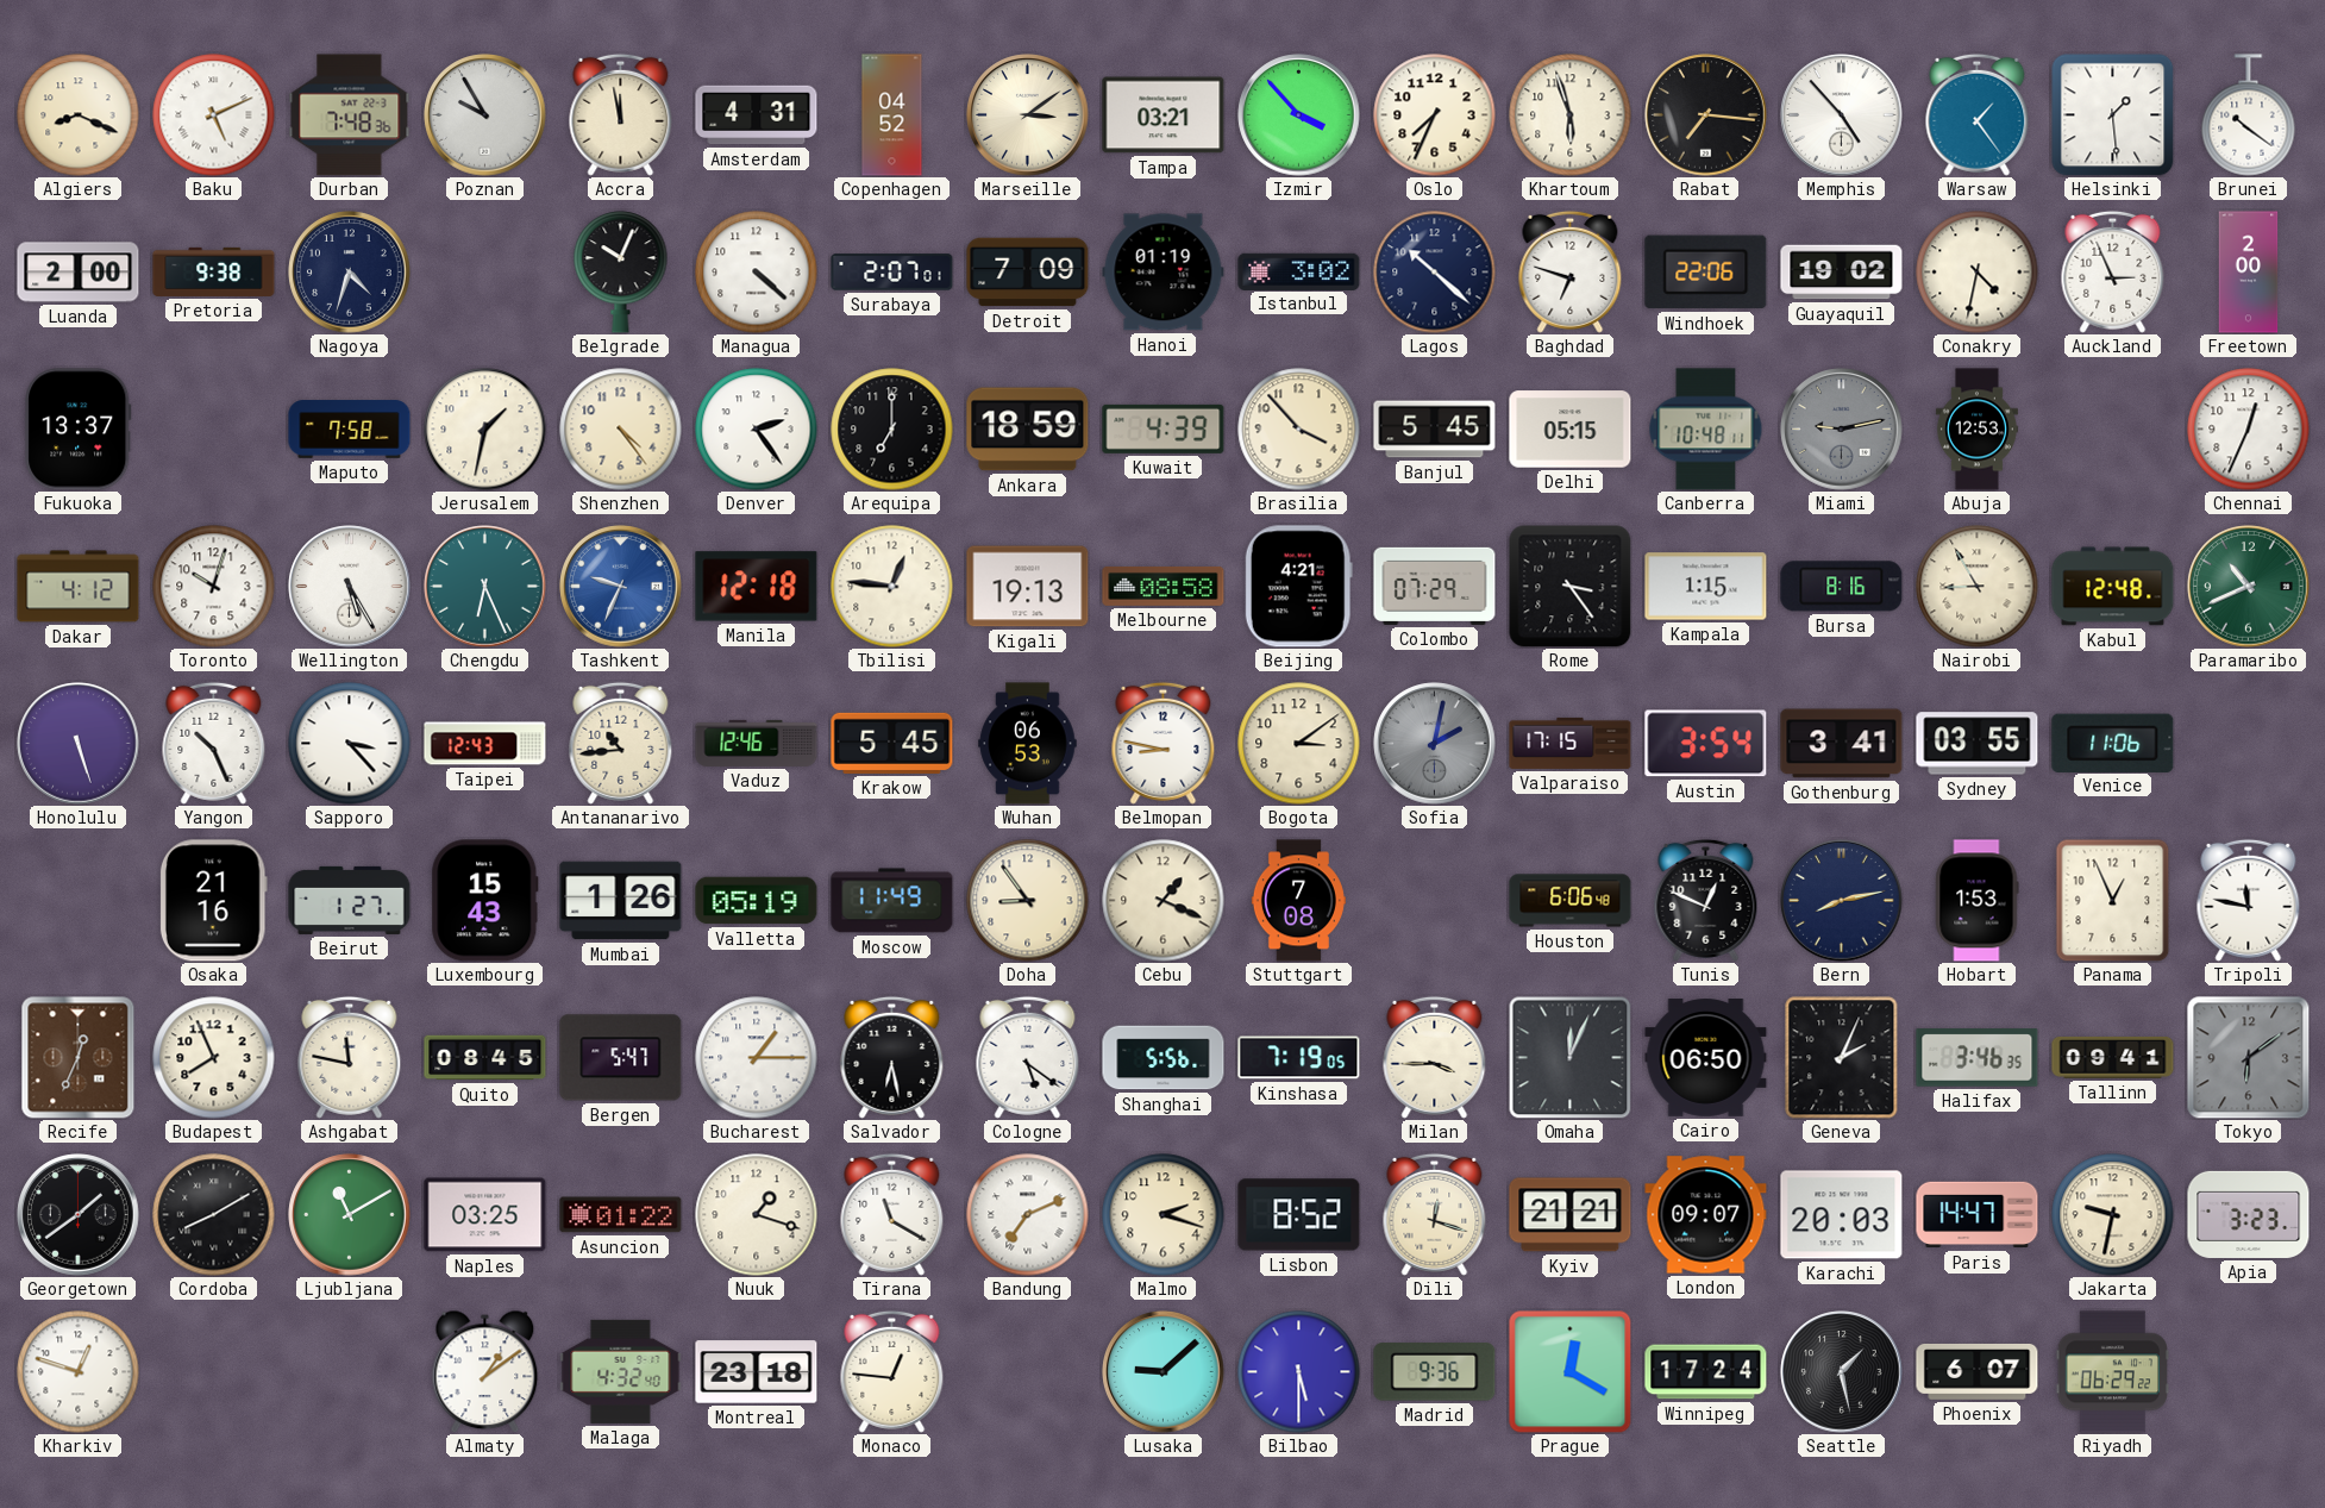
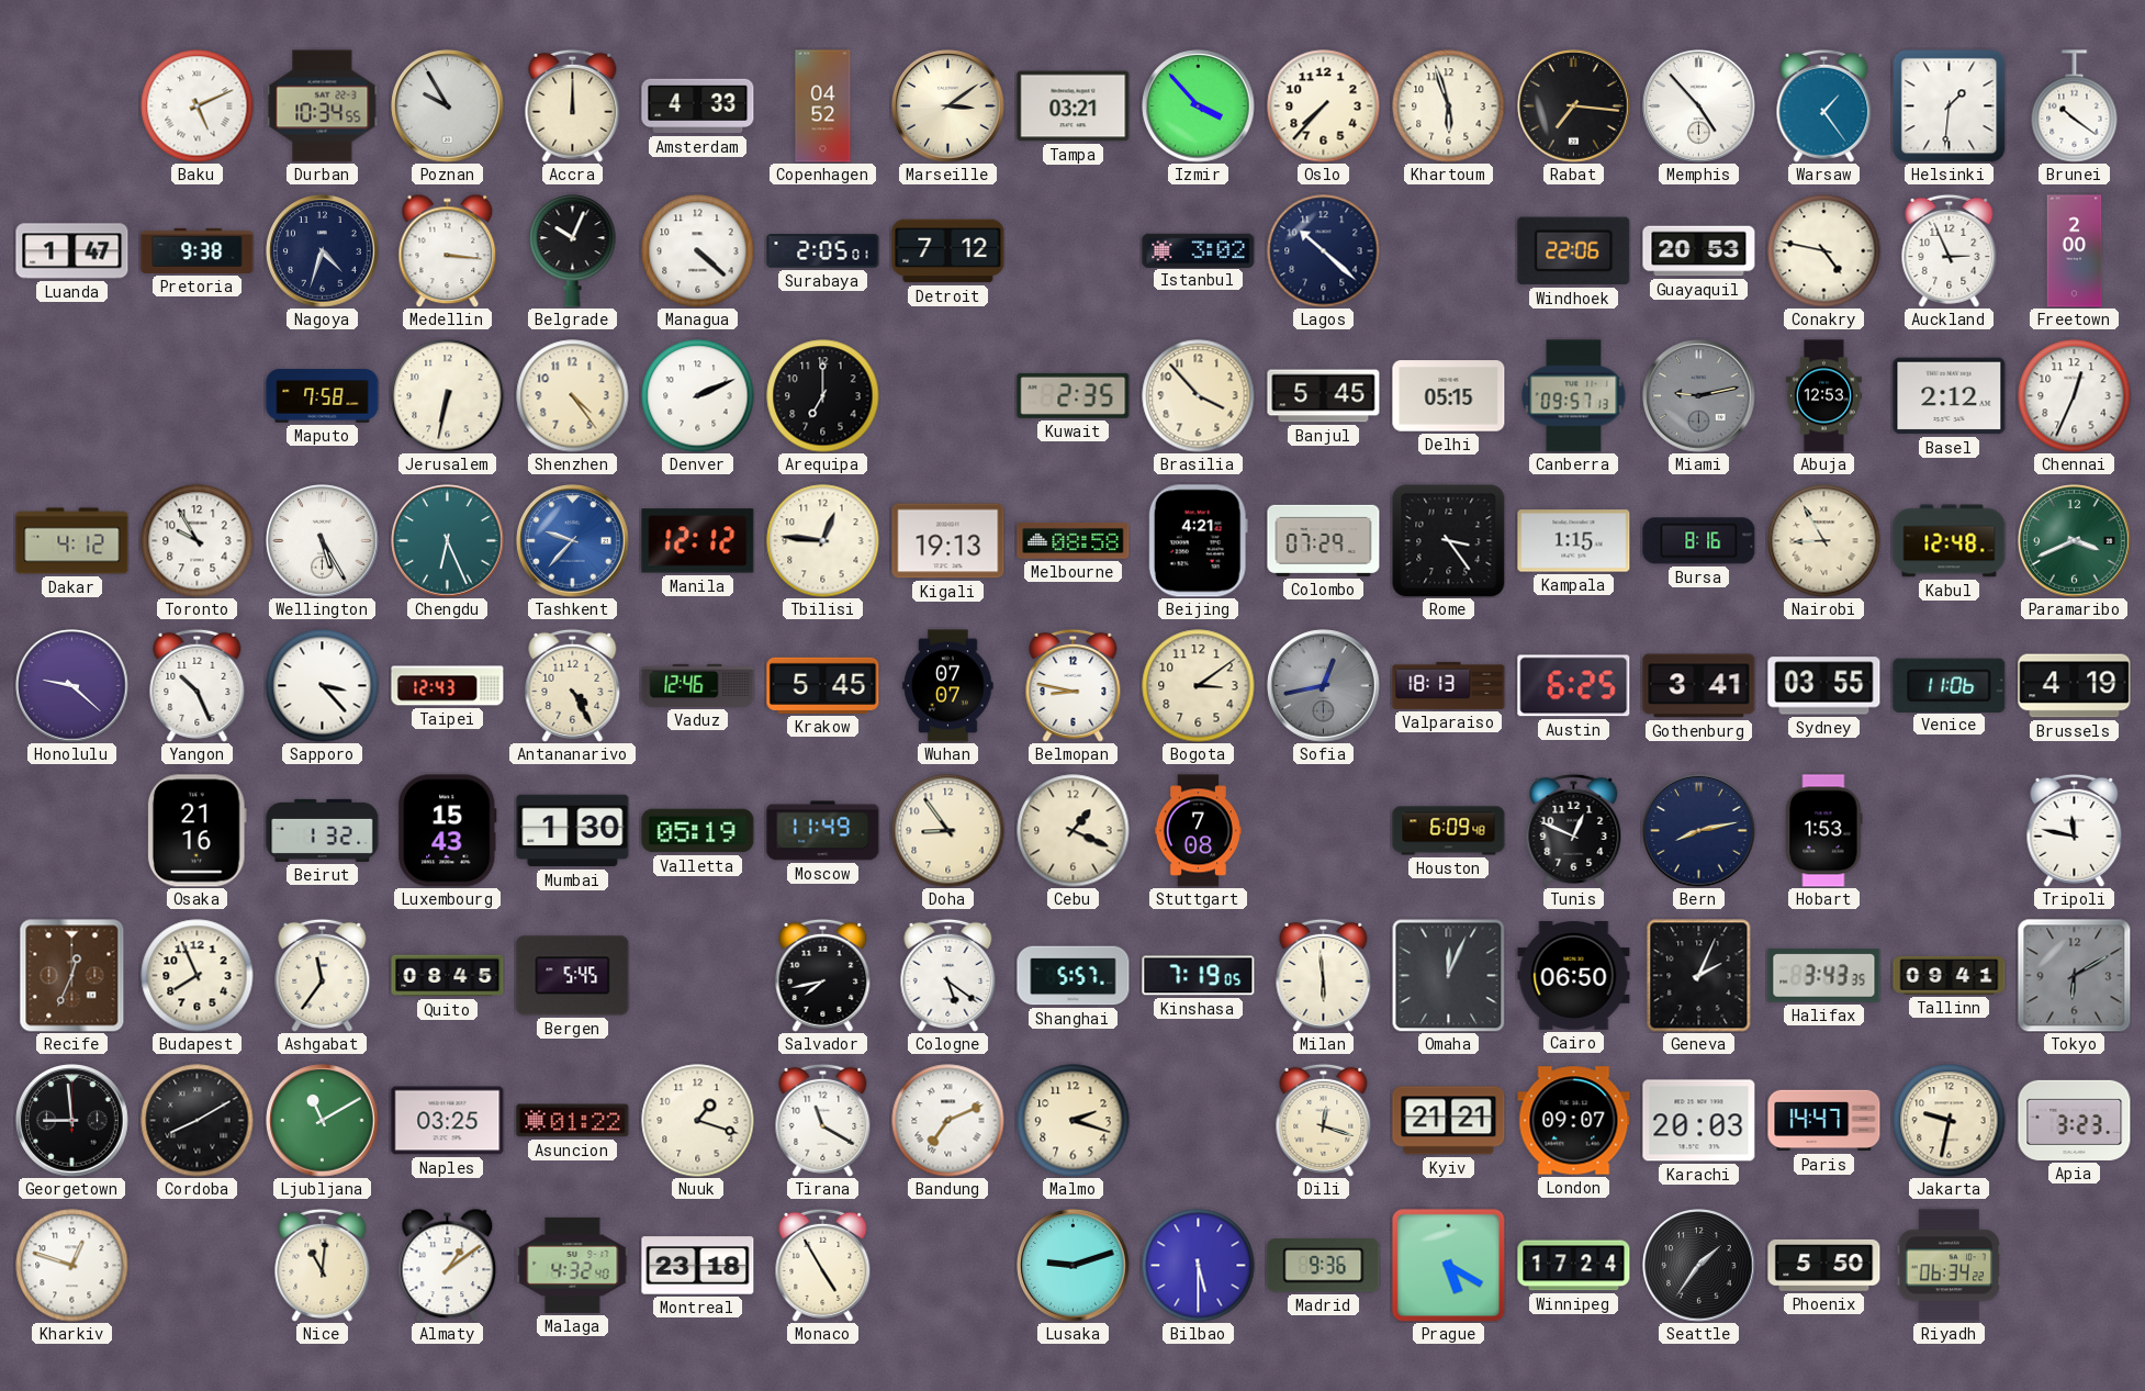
Algiers: 8:19 -> none
Durban: 7:48 -> 10:34
Accra: 11:58 -> 12:00
Amsterdam: 4:31 -> 4:33
Oslo: 7:34 -> 7:37
Helsinki: 1:29 -> 1:31
Luanda: 2:00 -> 1:47
Medellin: none -> 3:16
Surabaya: 2:07 -> 2:05
Detroit: 7:09 -> 7:12
Hanoi: 01:19 -> none
Baghdad: 6:48 -> none
Guayaquil: 19:02 -> 20:53
Conakry: 4:32 -> 4:47
Fukuoka: 13:37 -> none
Jerusalem: 1:32 -> 6:32
Denver: 2:24 -> 2:11
Ankara: 18:59 -> none
Kuwait: 4:39 -> 2:35
Canberra: 10:48 -> 09:57
Basel: none -> 2:12
Toronto: 10:03 -> 9:55
Tashkent: 9:34 -> 9:37
Manila: 12:18 -> 12:12
Paramaribo: 10:41 -> 3:41
Honolulu: 5:27 -> 9:22
Antananarivo: 10:44 -> 4:25
Wuhan: 06:53 -> 07:07
Sofia: 2:02 -> 12:43
Valparaiso: 17:15 -> 18:13
Austin: 3:54 -> 6:25
Brussels: none -> 4:19
Beirut: 1:27 -> 1:32
Mumbai: 1:26 -> 1:30
Houston: 6:06 -> 6:09
Panama: 12:56 -> none
Ashgabat: 11:47 -> 11:36
Bergen: 5:47 -> 5:45
Bucharest: 1:15 -> none
Salvador: 6:28 -> 7:43
Shanghai: 5:56 -> 5:57
Milan: 3:45 -> 5:59
Halifax: 3:46 -> 3:43
Tokyo: 6:09 -> 6:10
Georgetown: 1:39 -> 8:59
Lisbon: 8:52 -> none
Nice: none -> 11:01
Monaco: 12:46 -> 4:55
Lusaka: 9:08 -> 9:12
Prague: 12:20 -> 5:20
Seattle: 1:28 -> 1:36
Phoenix: 6:07 -> 5:50
Riyadh: 06:29 -> 06:34
